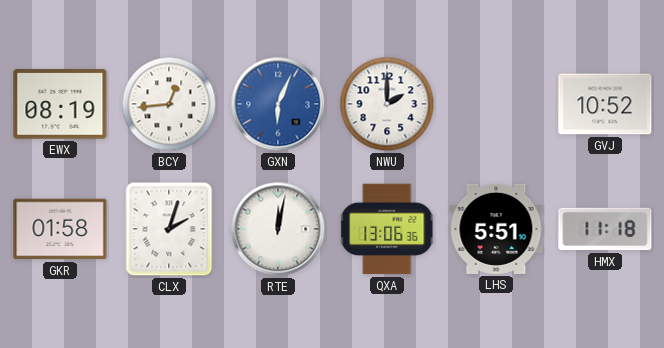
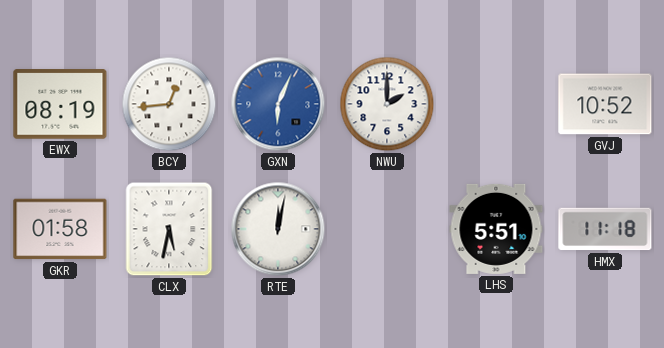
CLX: 2:03 -> 5:32
QXA: 13:06 -> none
